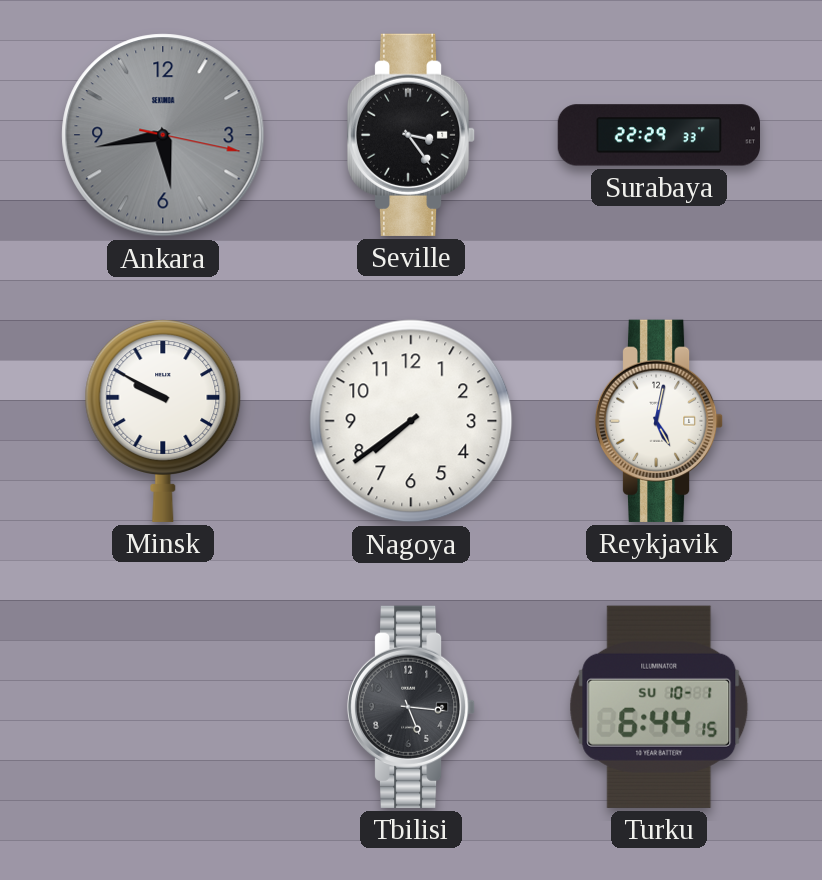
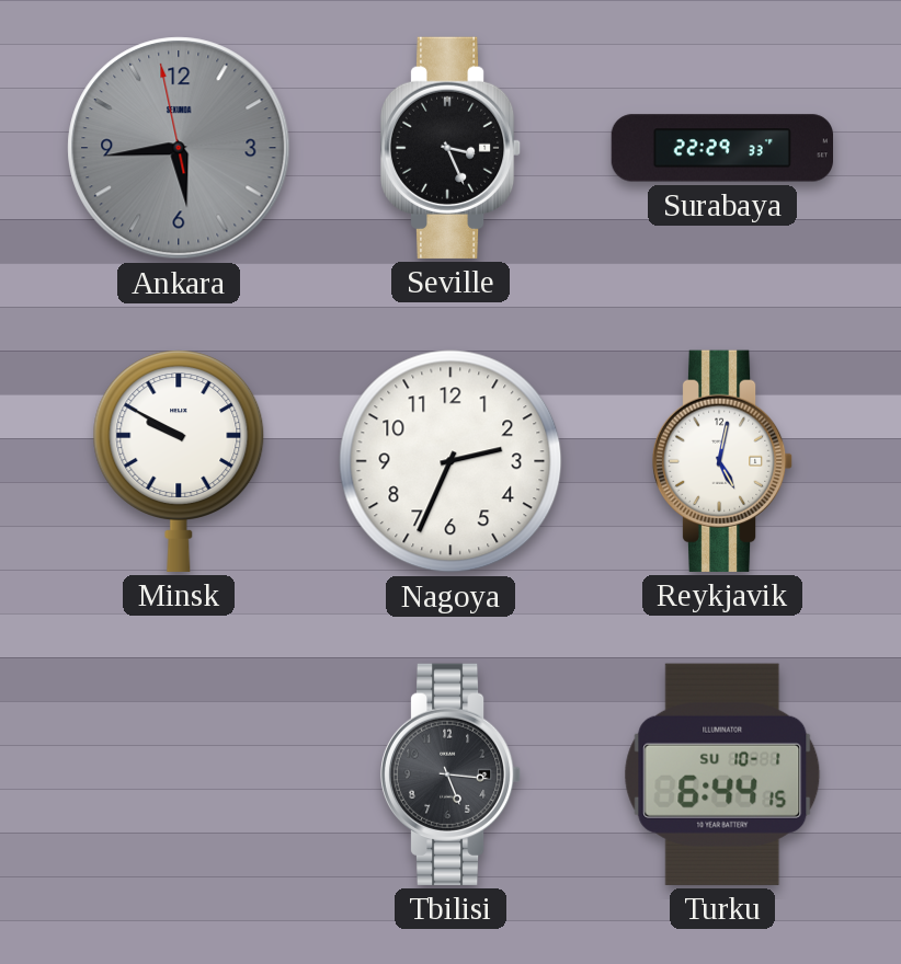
Ankara: 5:43:17 -> 5:43:58
Seville: 3:24 -> 3:26
Nagoya: 7:39 -> 2:34
